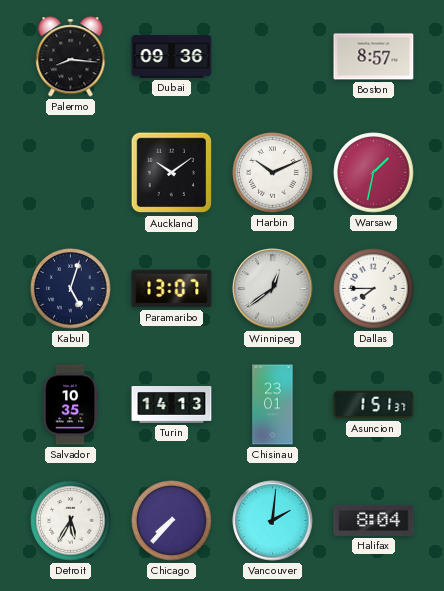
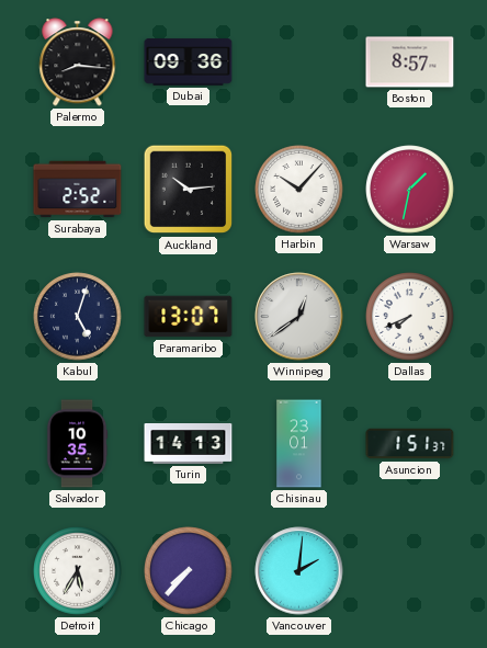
Surabaya: none -> 2:52
Auckland: 10:09 -> 10:14
Harbin: 10:11 -> 10:07
Dallas: 7:45 -> 7:41
Halifax: 8:04 -> none
